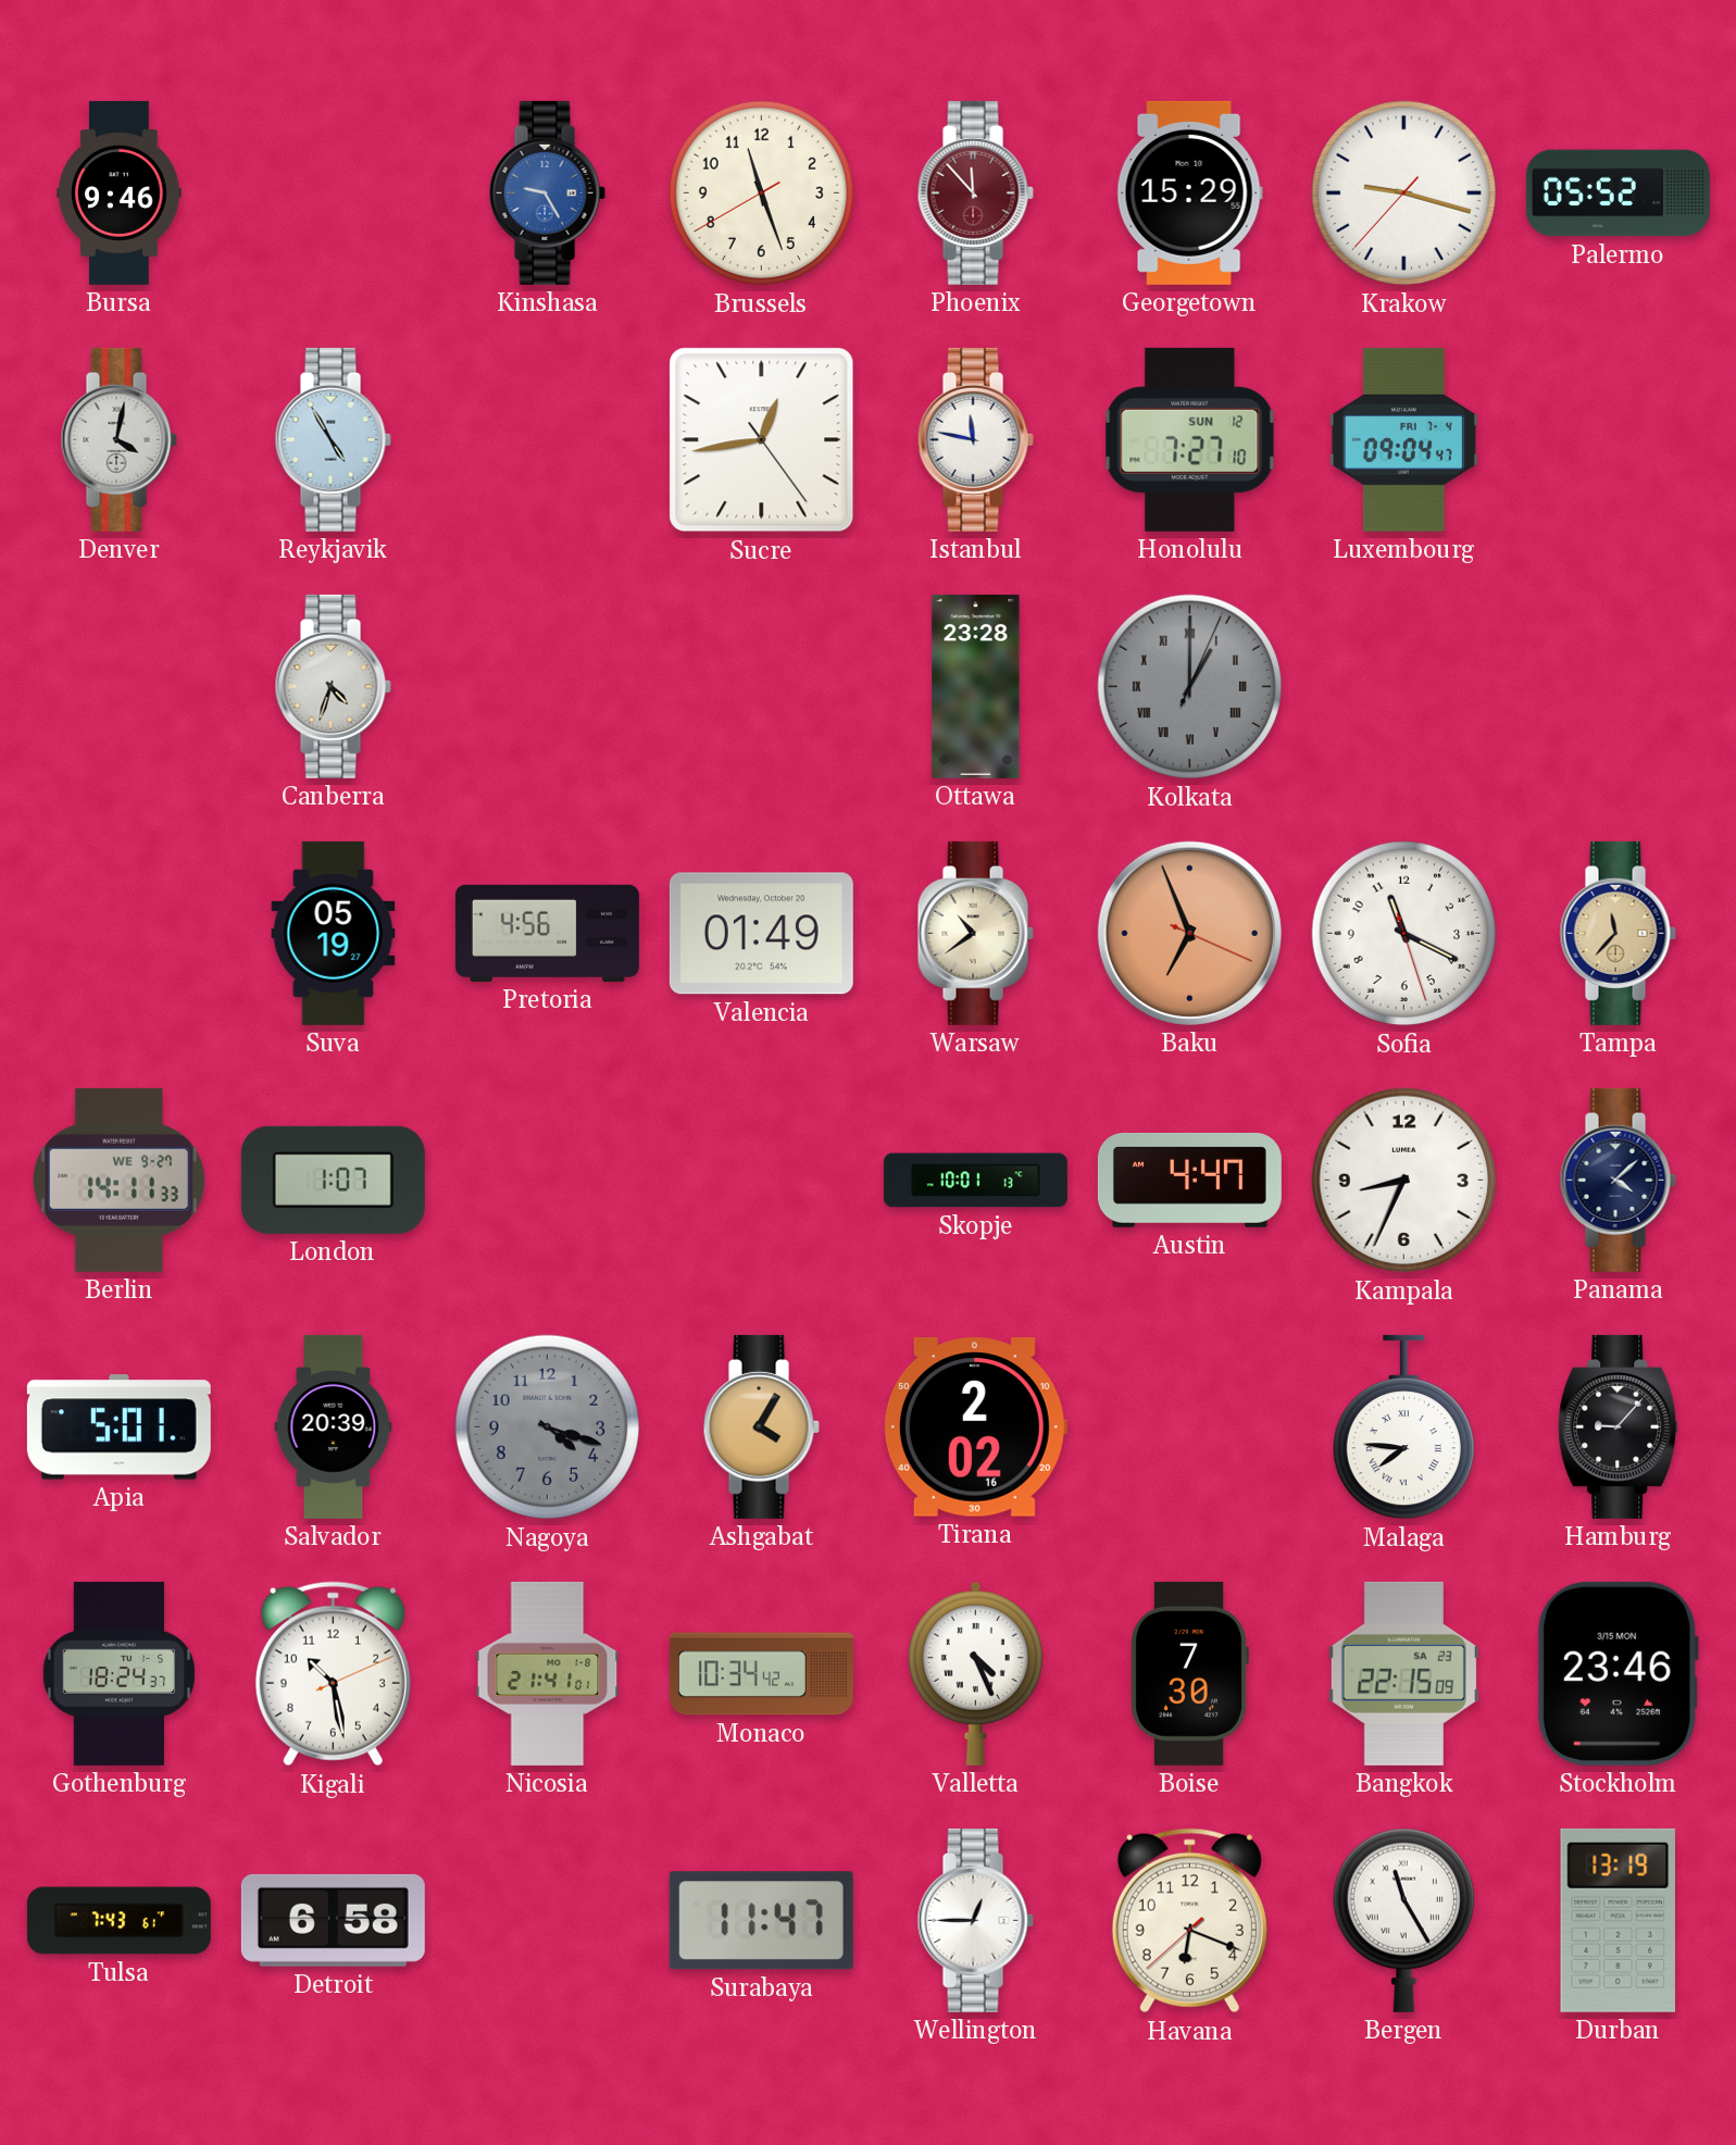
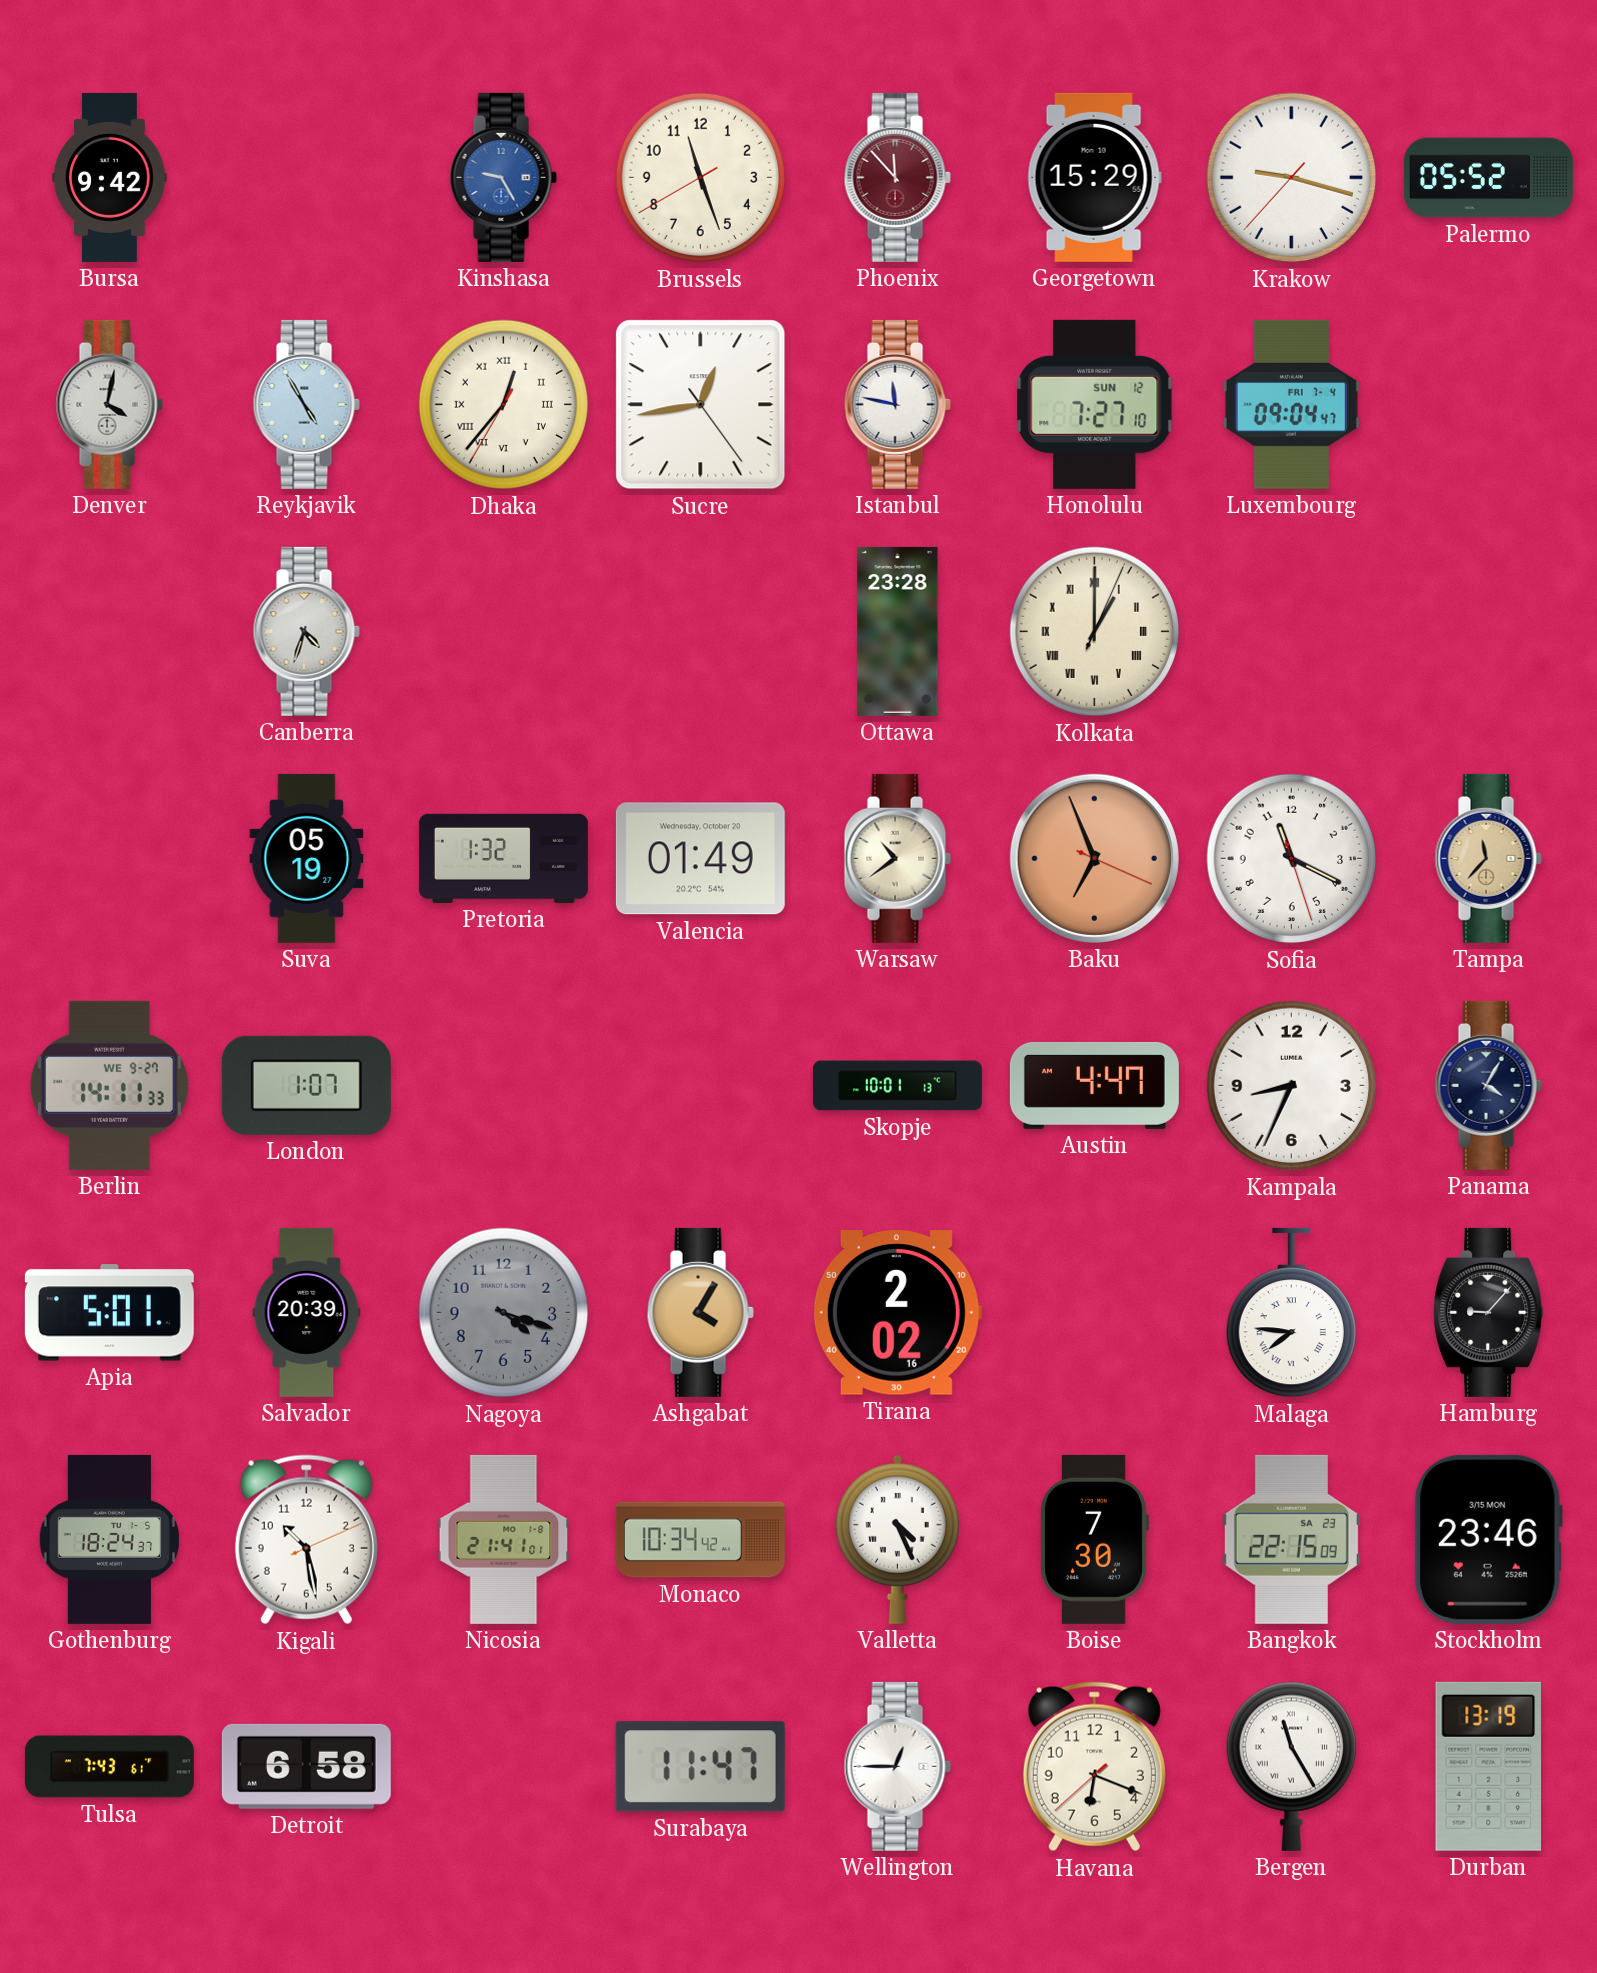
Bursa: 9:46 -> 9:42
Dhaka: none -> 12:36
Kolkata dial: grey -> cream
Pretoria: 4:56 -> 1:32
Panama: 4:08 -> 4:05
